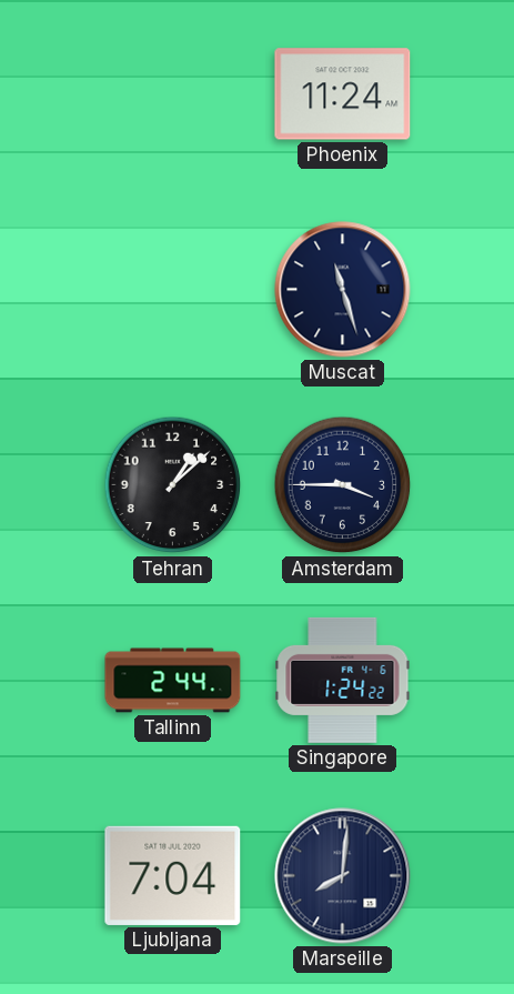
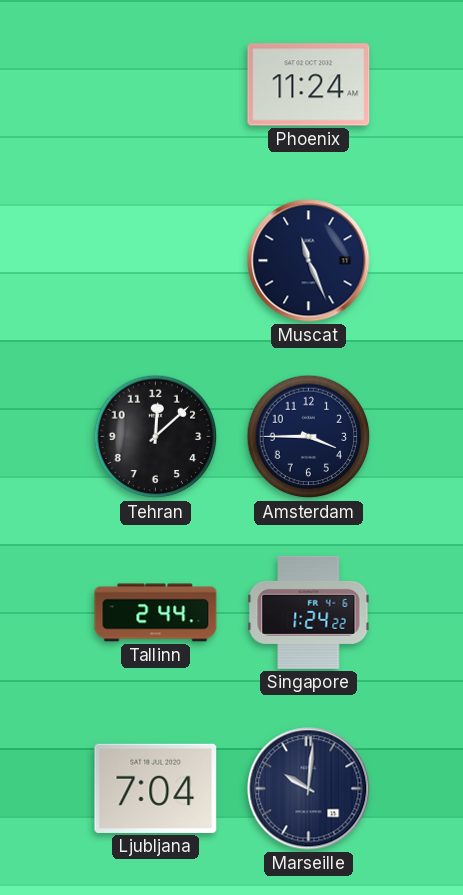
Muscat: 11:27 -> 11:26
Tehran: 1:08 -> 12:08
Marseille: 8:01 -> 10:01
